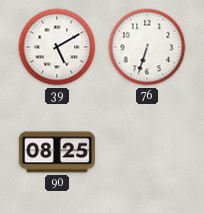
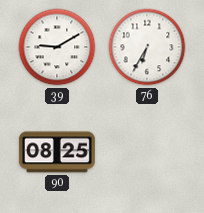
39: 5:10 -> 9:10
76: 6:33 -> 6:35
